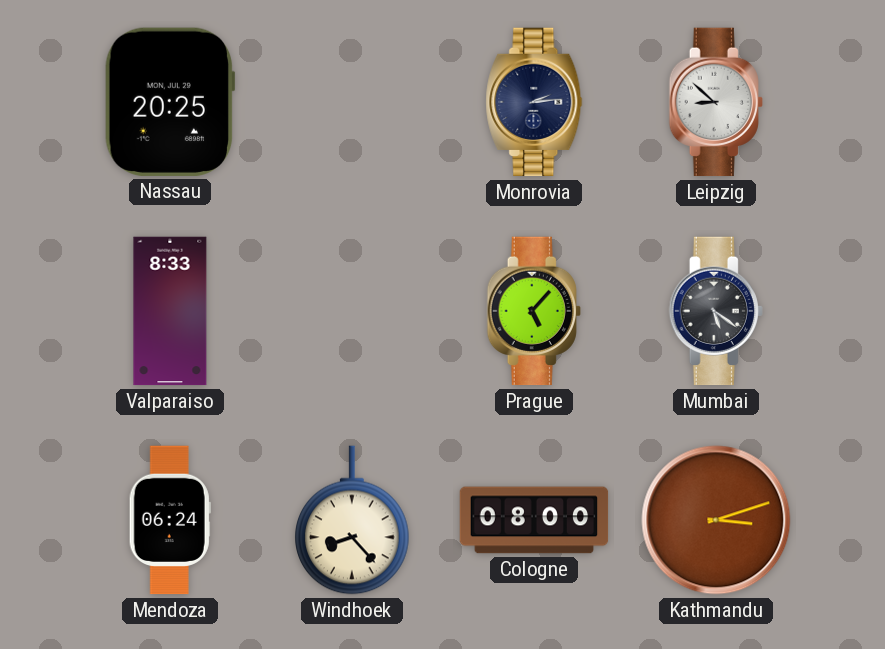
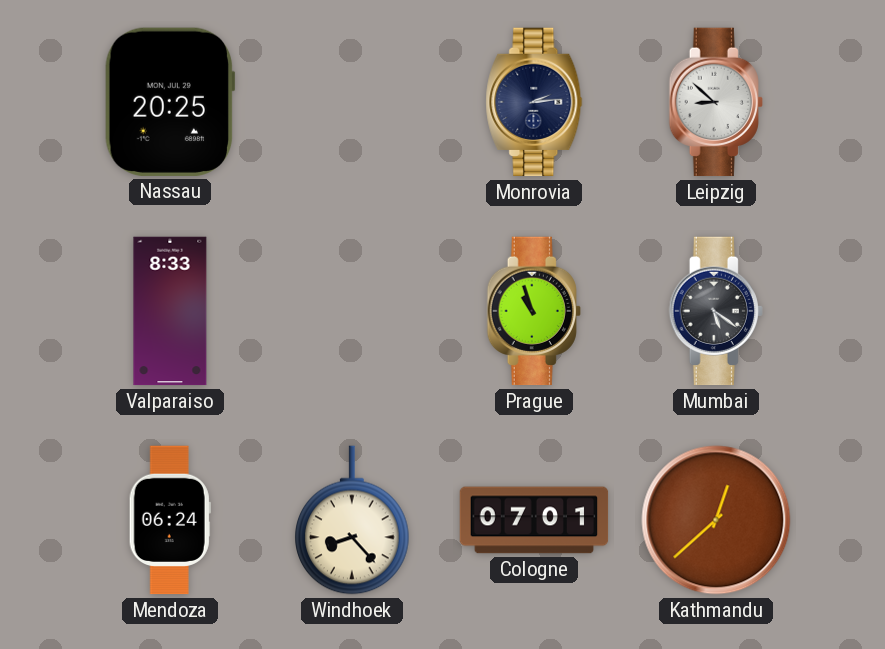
Prague: 5:07 -> 10:57
Cologne: 08:00 -> 07:01
Kathmandu: 3:12 -> 12:38
